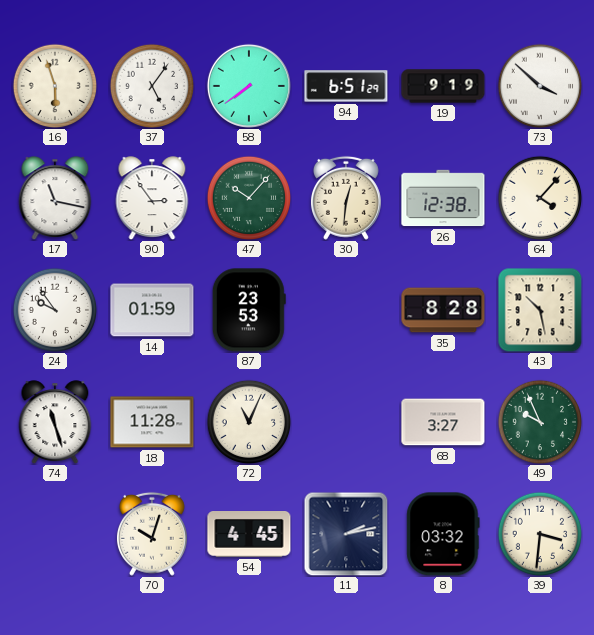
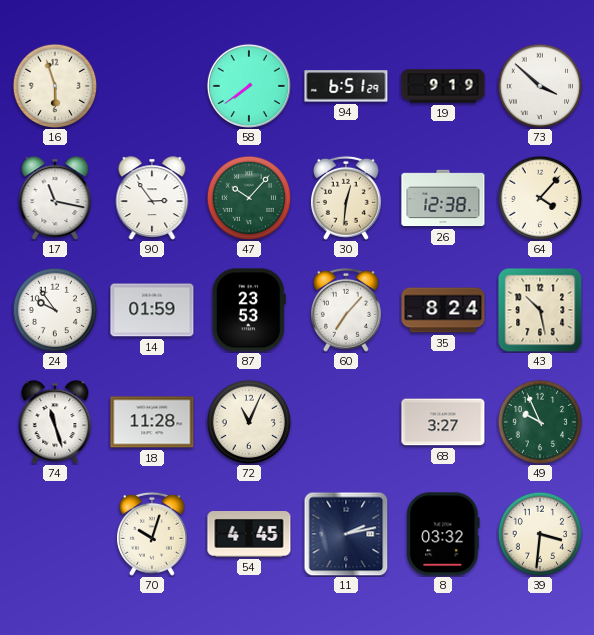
37: 5:06 -> none
60: none -> 7:07
35: 8:28 -> 8:24
